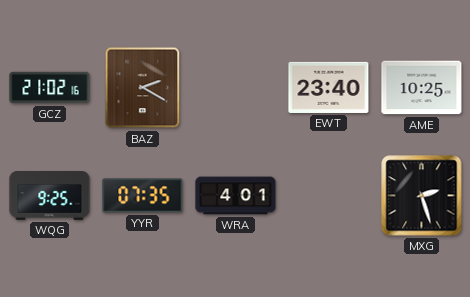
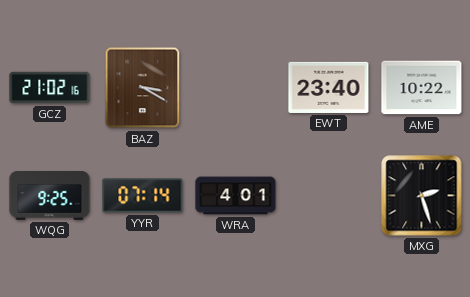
BAZ: 2:20 -> 3:20
AME: 10:25 -> 10:22
YYR: 07:35 -> 07:14
